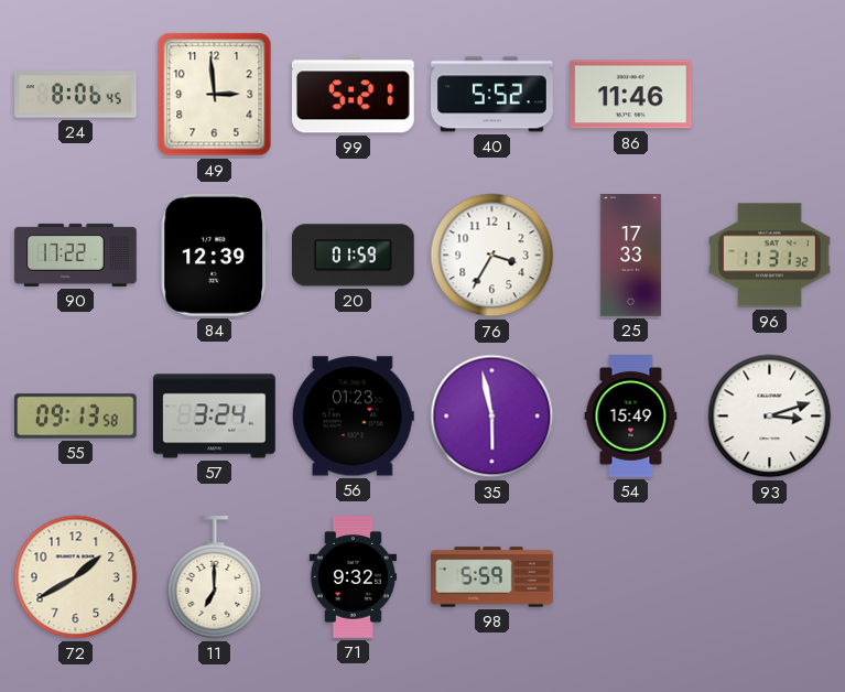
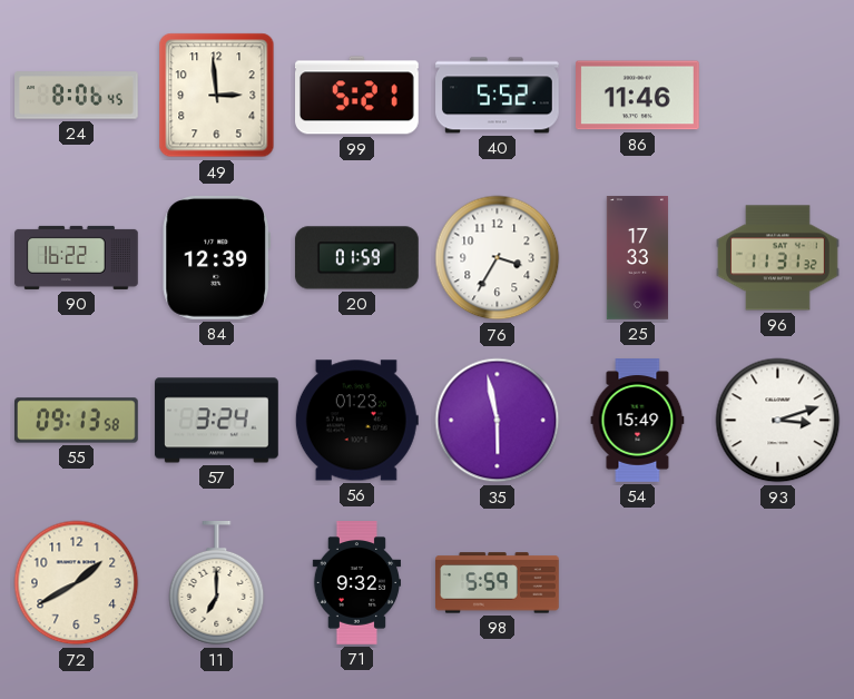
90: 17:22 -> 16:22
